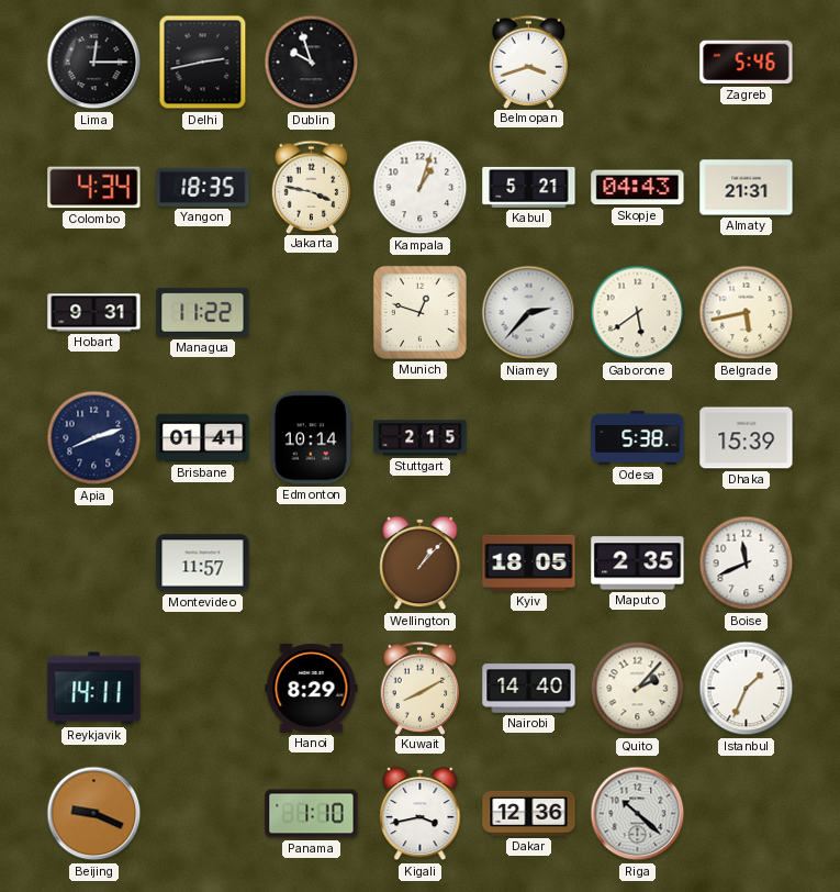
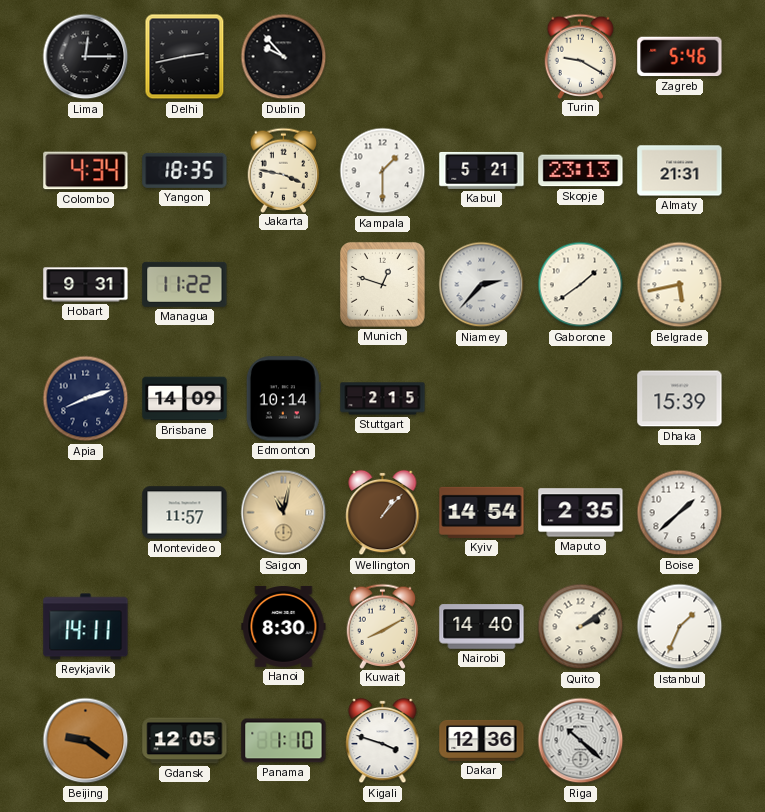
Dublin: 9:57 -> 9:53
Belmopan: 3:42 -> none
Turin: none -> 9:20
Kampala: 1:03 -> 1:30
Skopje: 04:43 -> 23:13
Gaborone: 5:39 -> 1:39
Brisbane: 01:41 -> 14:09
Odesa: 5:38 -> none
Saigon: none -> 11:02
Kyiv: 18:05 -> 14:54
Boise: 11:41 -> 1:38
Hanoi: 8:29 -> 8:30
Quito: 2:07 -> 2:09
Beijing: 9:19 -> 9:21
Gdansk: none -> 12:05
Kigali: 3:43 -> 3:48
